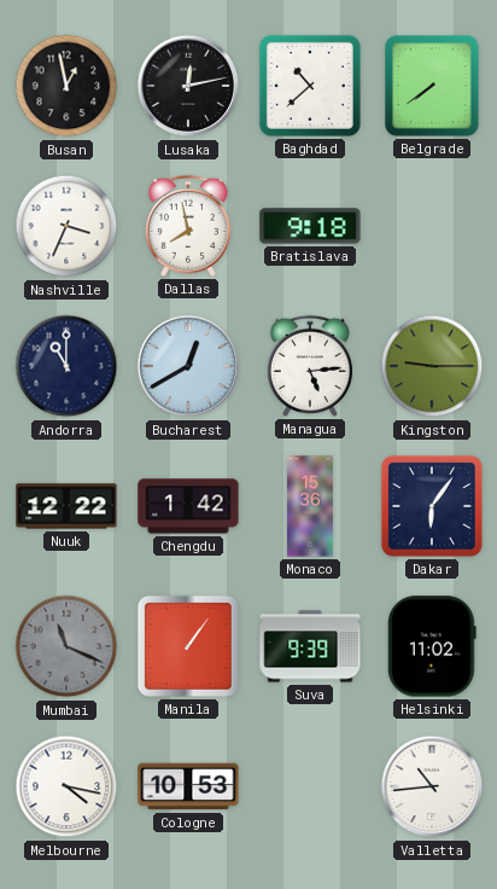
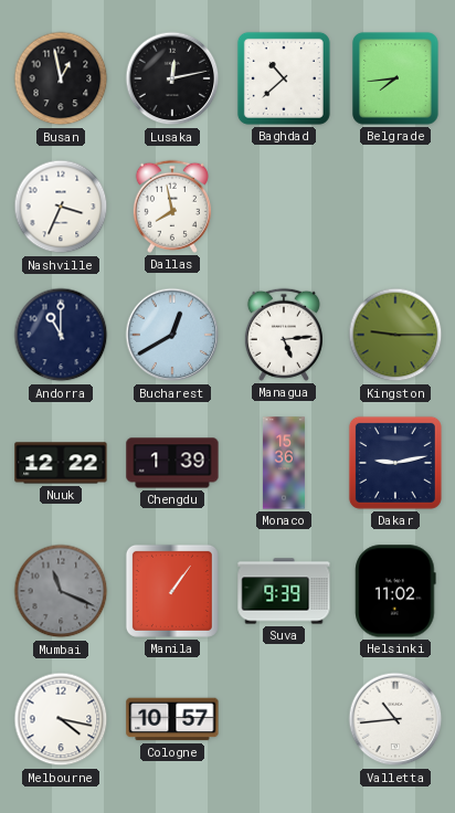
Belgrade: 7:39 -> 7:44
Bratislava: 9:18 -> none
Chengdu: 1:42 -> 1:39
Dakar: 6:06 -> 9:13
Cologne: 10:53 -> 10:57
